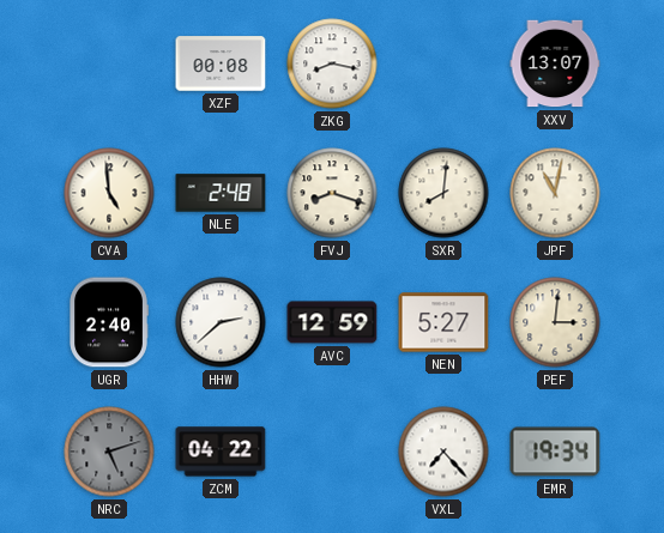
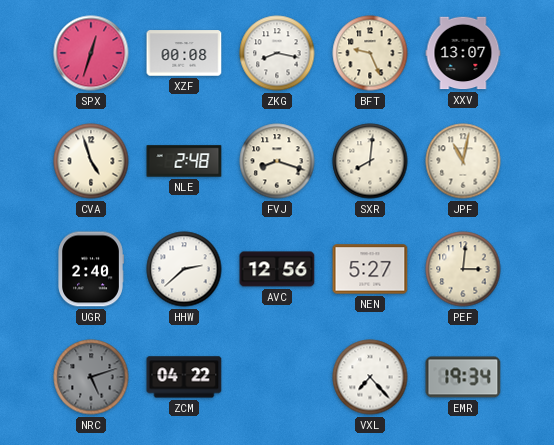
SPX: none -> 12:33
BFT: none -> 9:26
CVA: 4:59 -> 4:57
AVC: 12:59 -> 12:56
